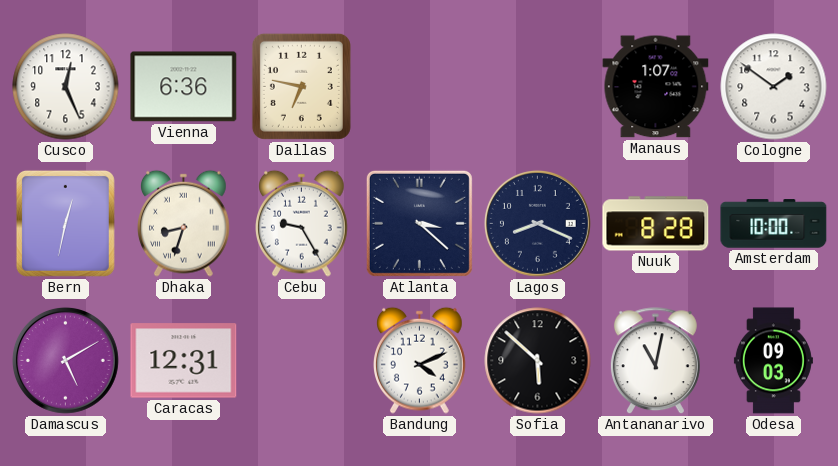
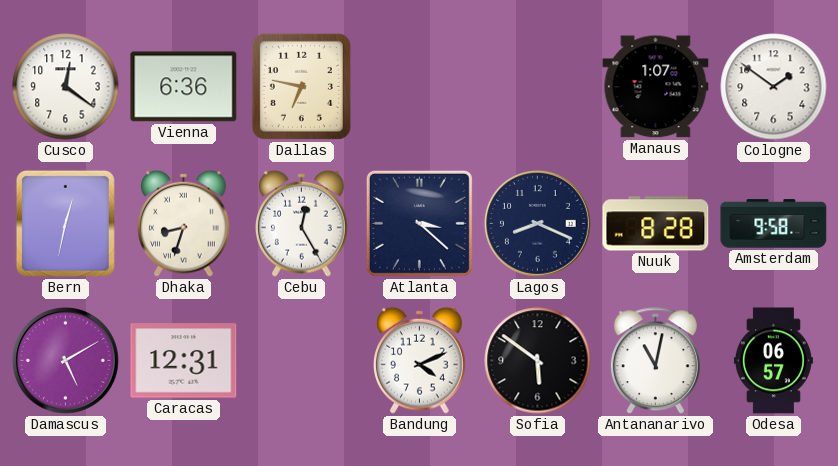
Cusco: 12:26 -> 12:21
Cebu: 9:25 -> 12:25
Amsterdam: 10:00 -> 9:58
Sofia: 5:52 -> 5:51
Odesa: 09:03 -> 06:57
